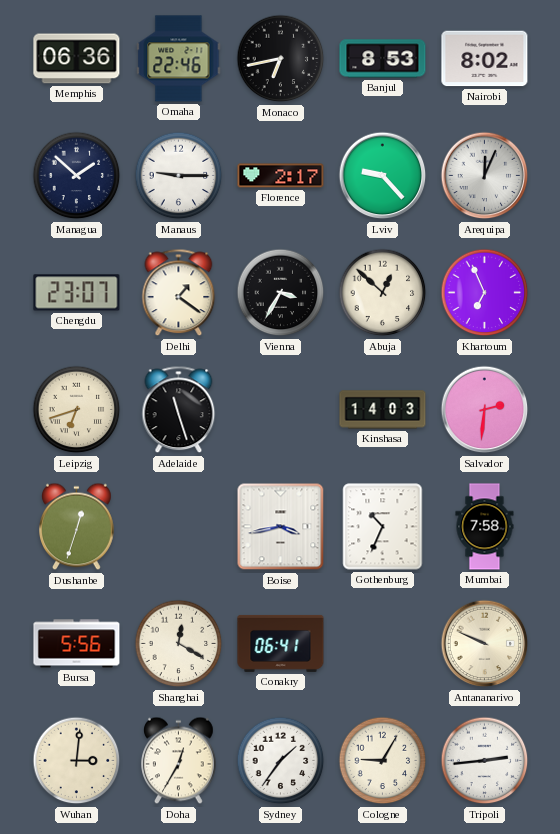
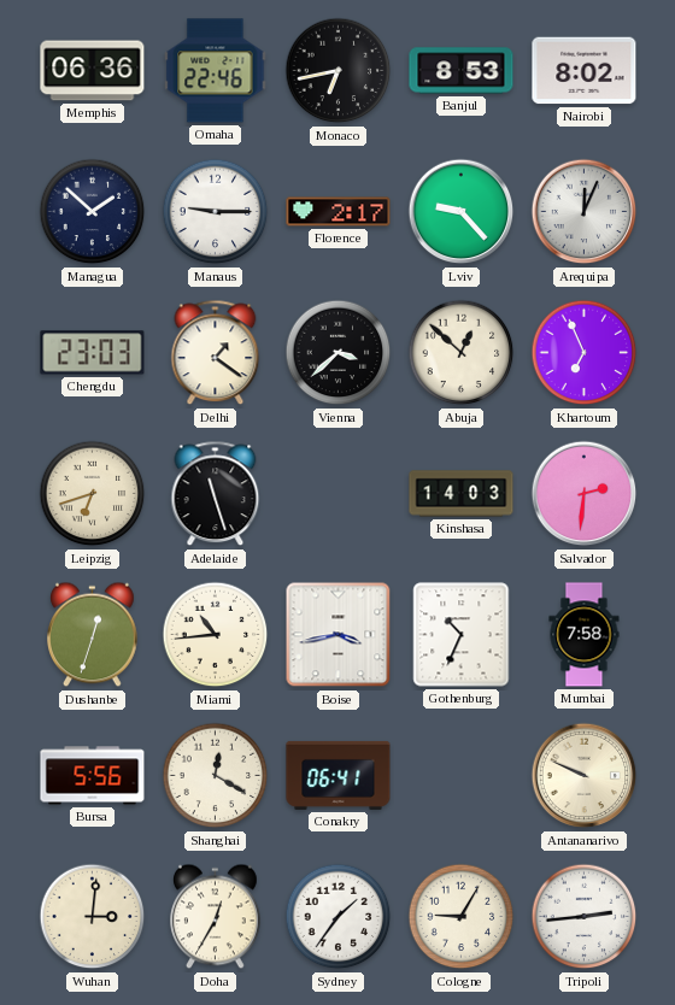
Chengdu: 23:07 -> 23:03
Vienna: 3:35 -> 3:38
Miami: none -> 10:44
